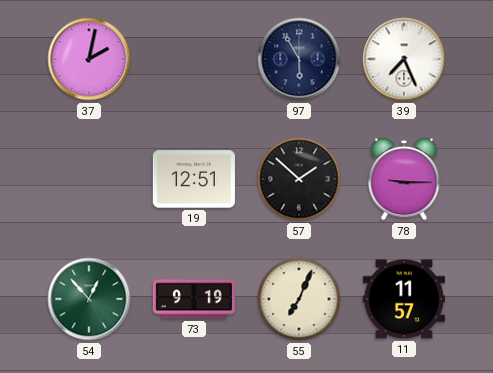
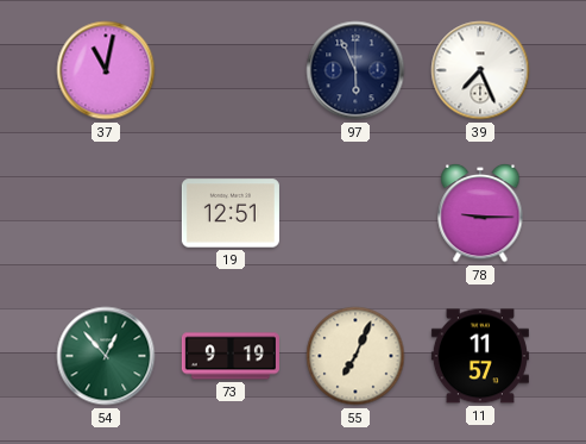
37: 2:02 -> 11:02
97: 5:55 -> 5:56
57: 1:52 -> none
